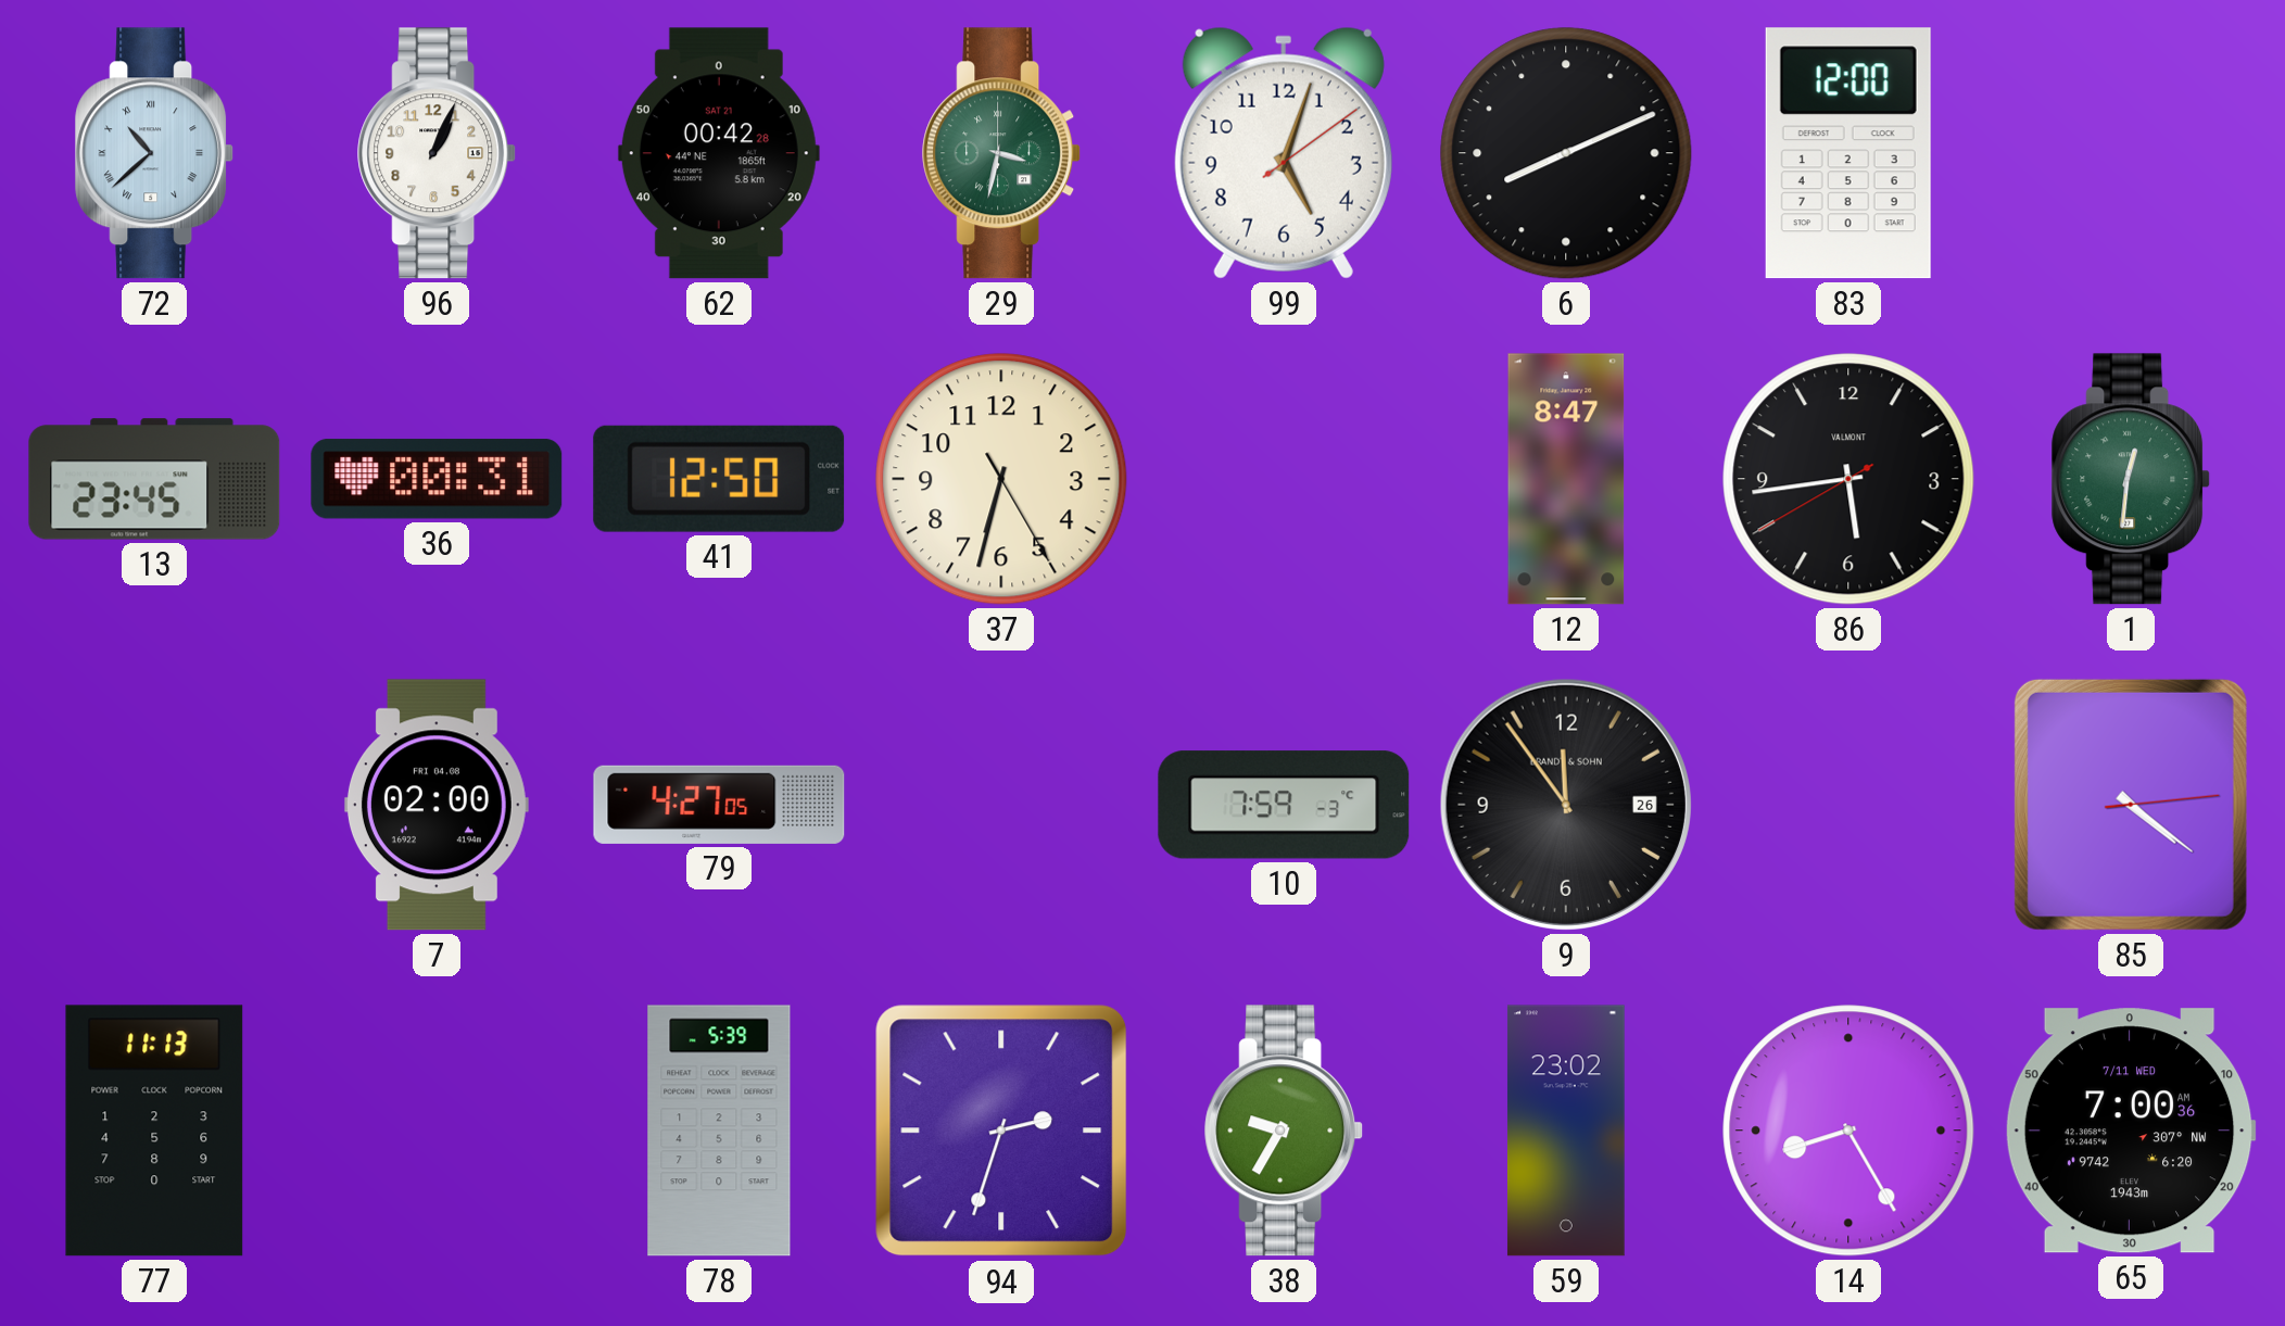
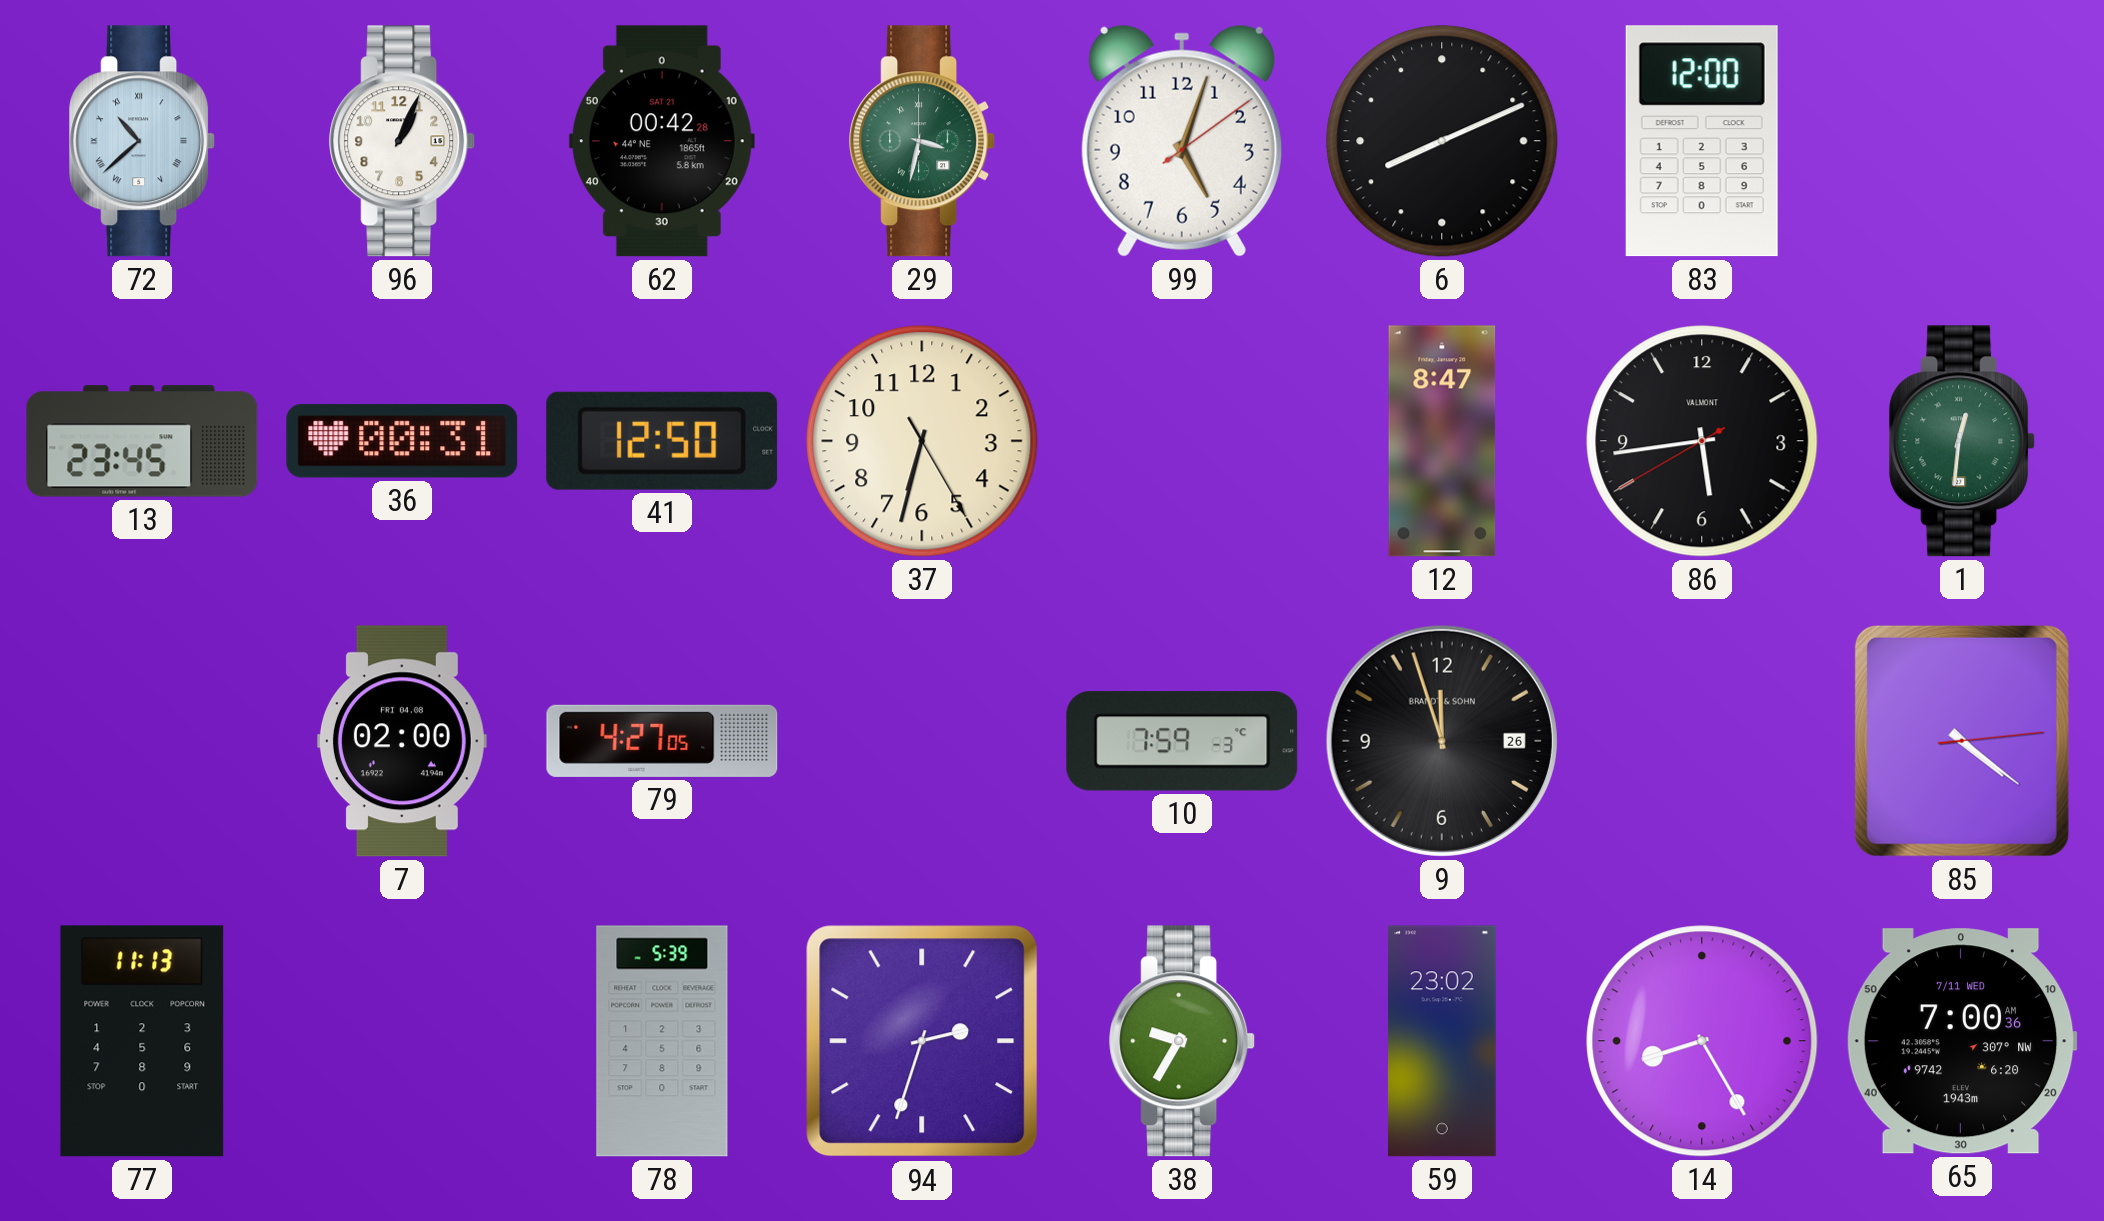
9: 11:54 -> 11:57
